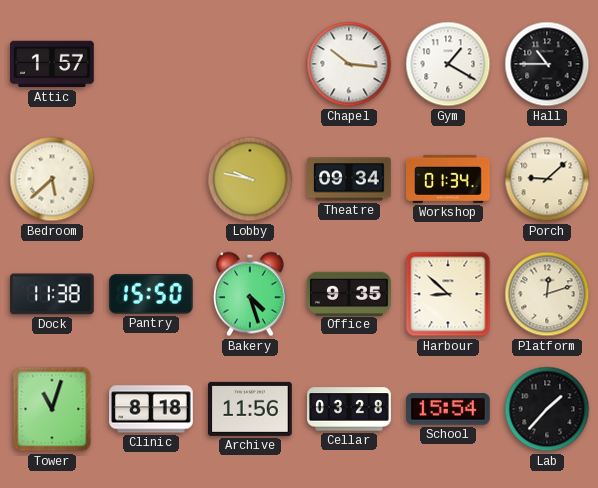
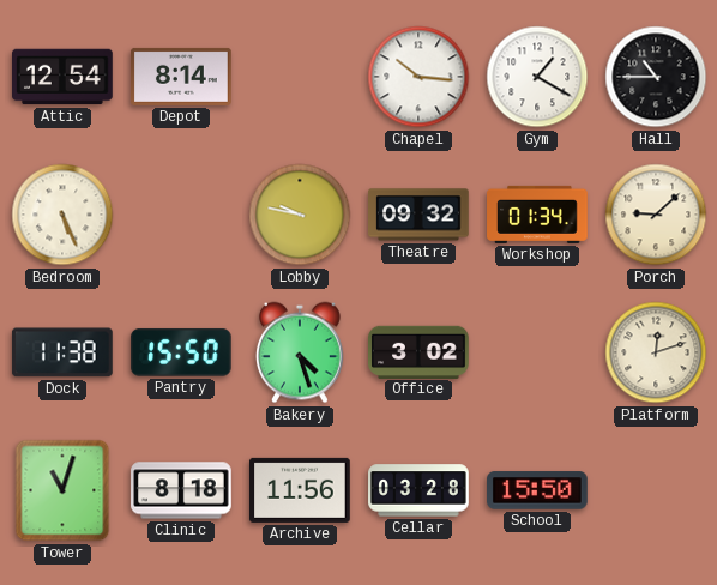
Attic: 1:57 -> 12:54
Depot: none -> 8:14
Bedroom: 5:38 -> 5:26
Theatre: 09:34 -> 09:32
Office: 9:35 -> 3:02
Harbour: 8:52 -> none
School: 15:54 -> 15:50
Lab: 1:37 -> none
